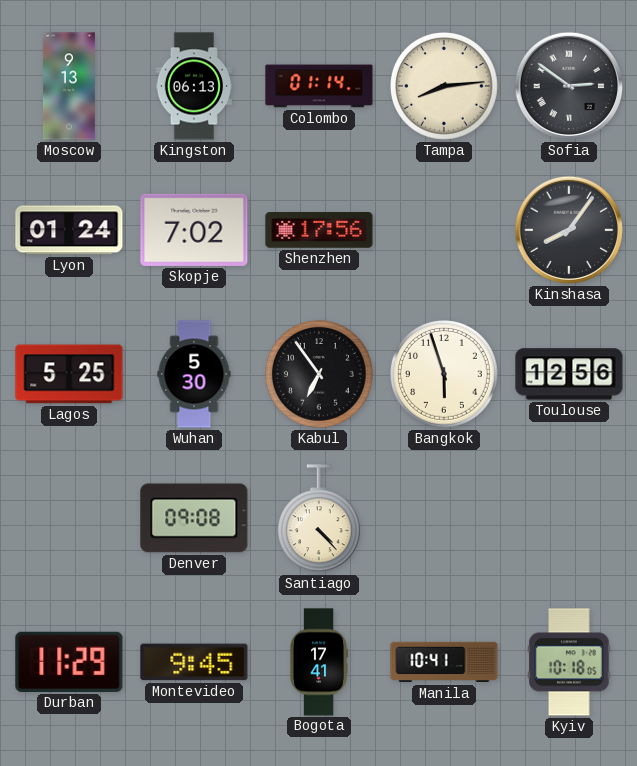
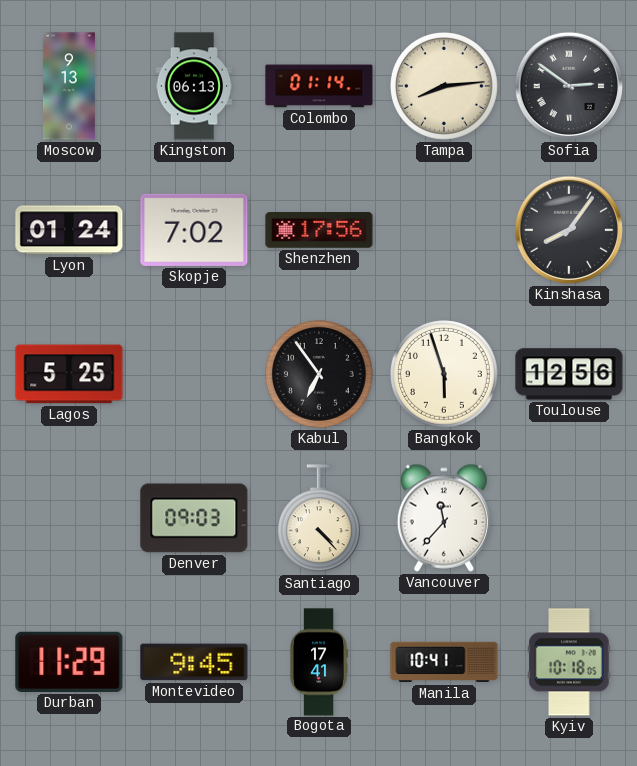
Wuhan: 5:30 -> none
Denver: 09:08 -> 09:03
Vancouver: none -> 11:37
